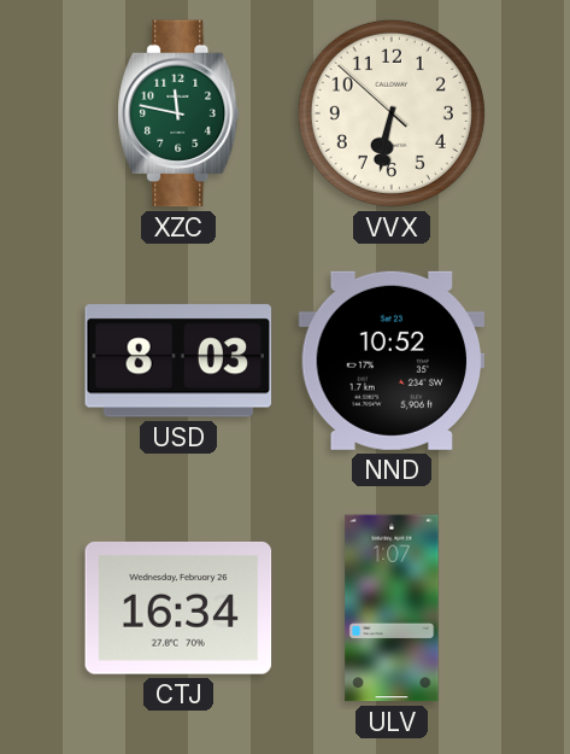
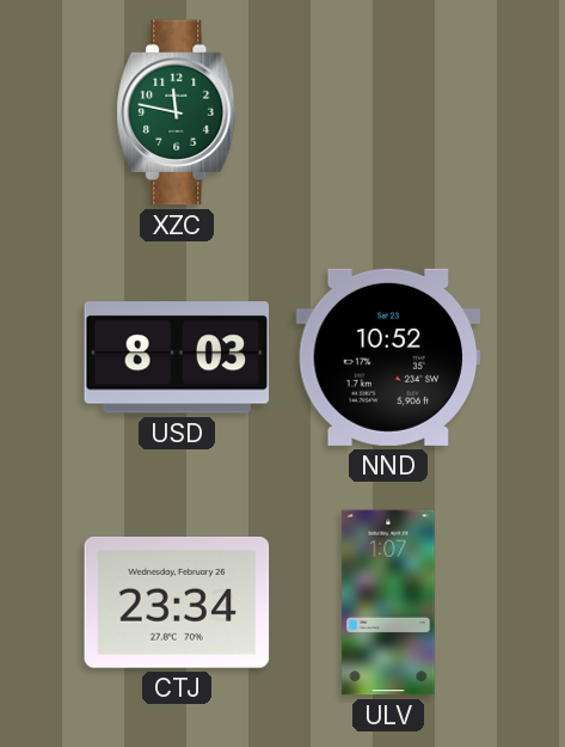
VVX: 6:31 -> none
CTJ: 16:34 -> 23:34
